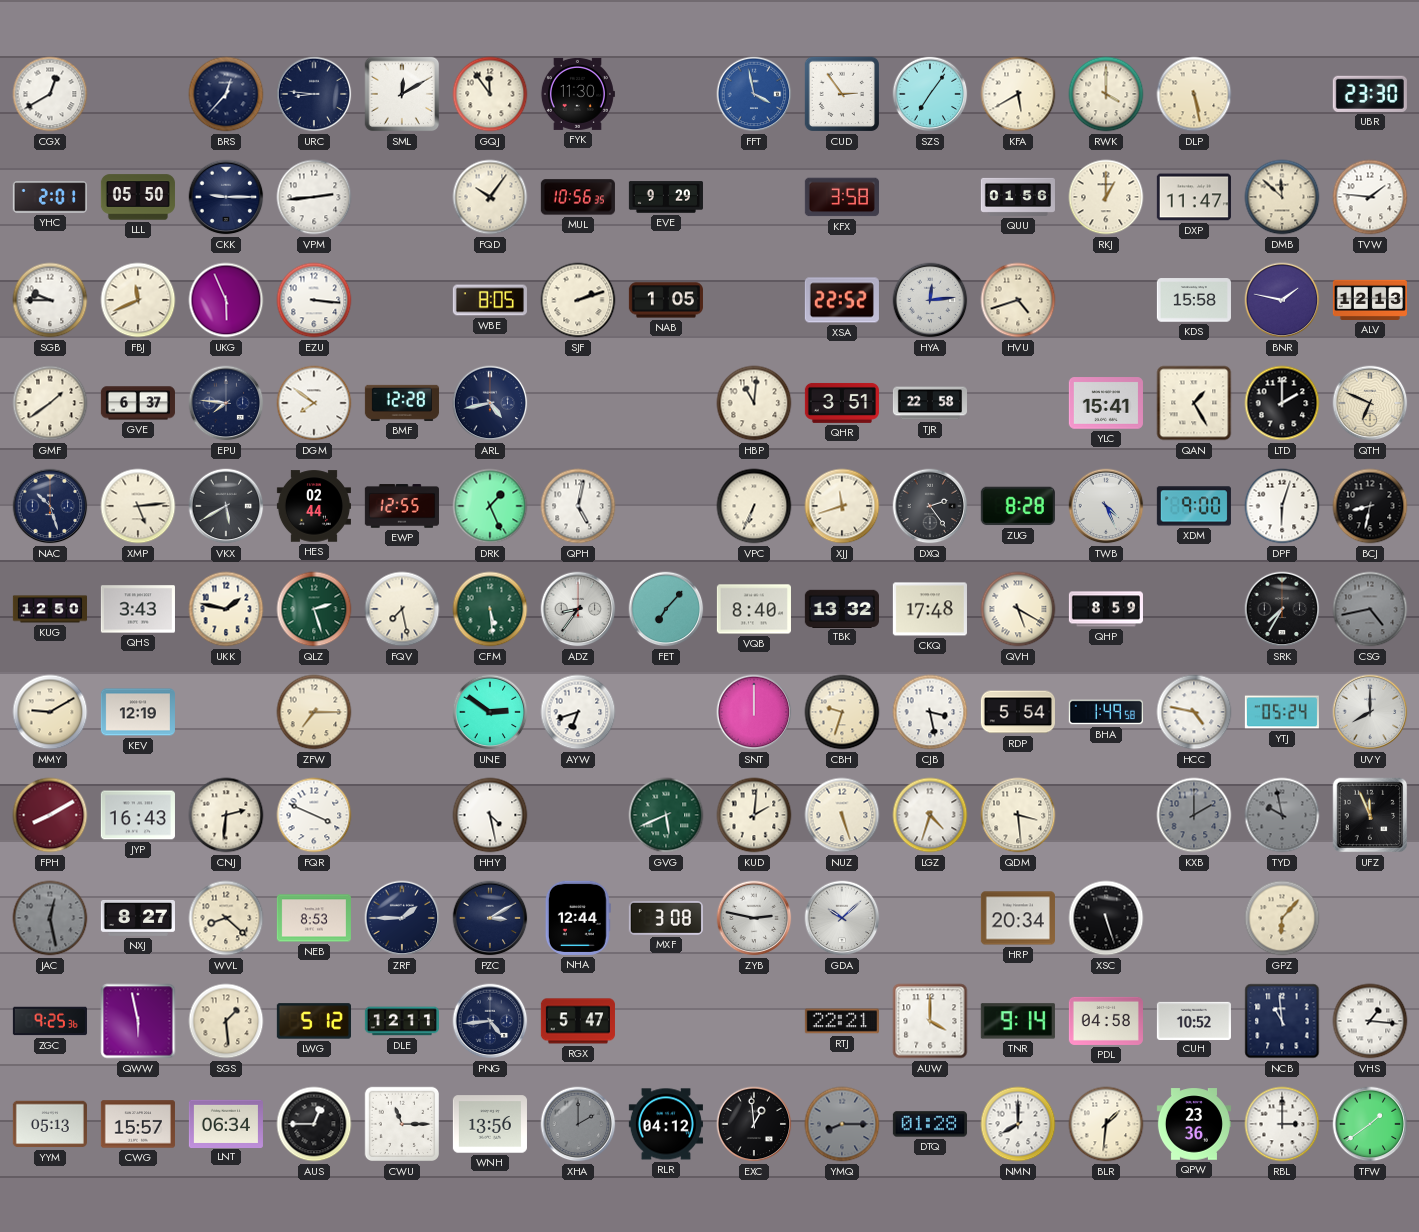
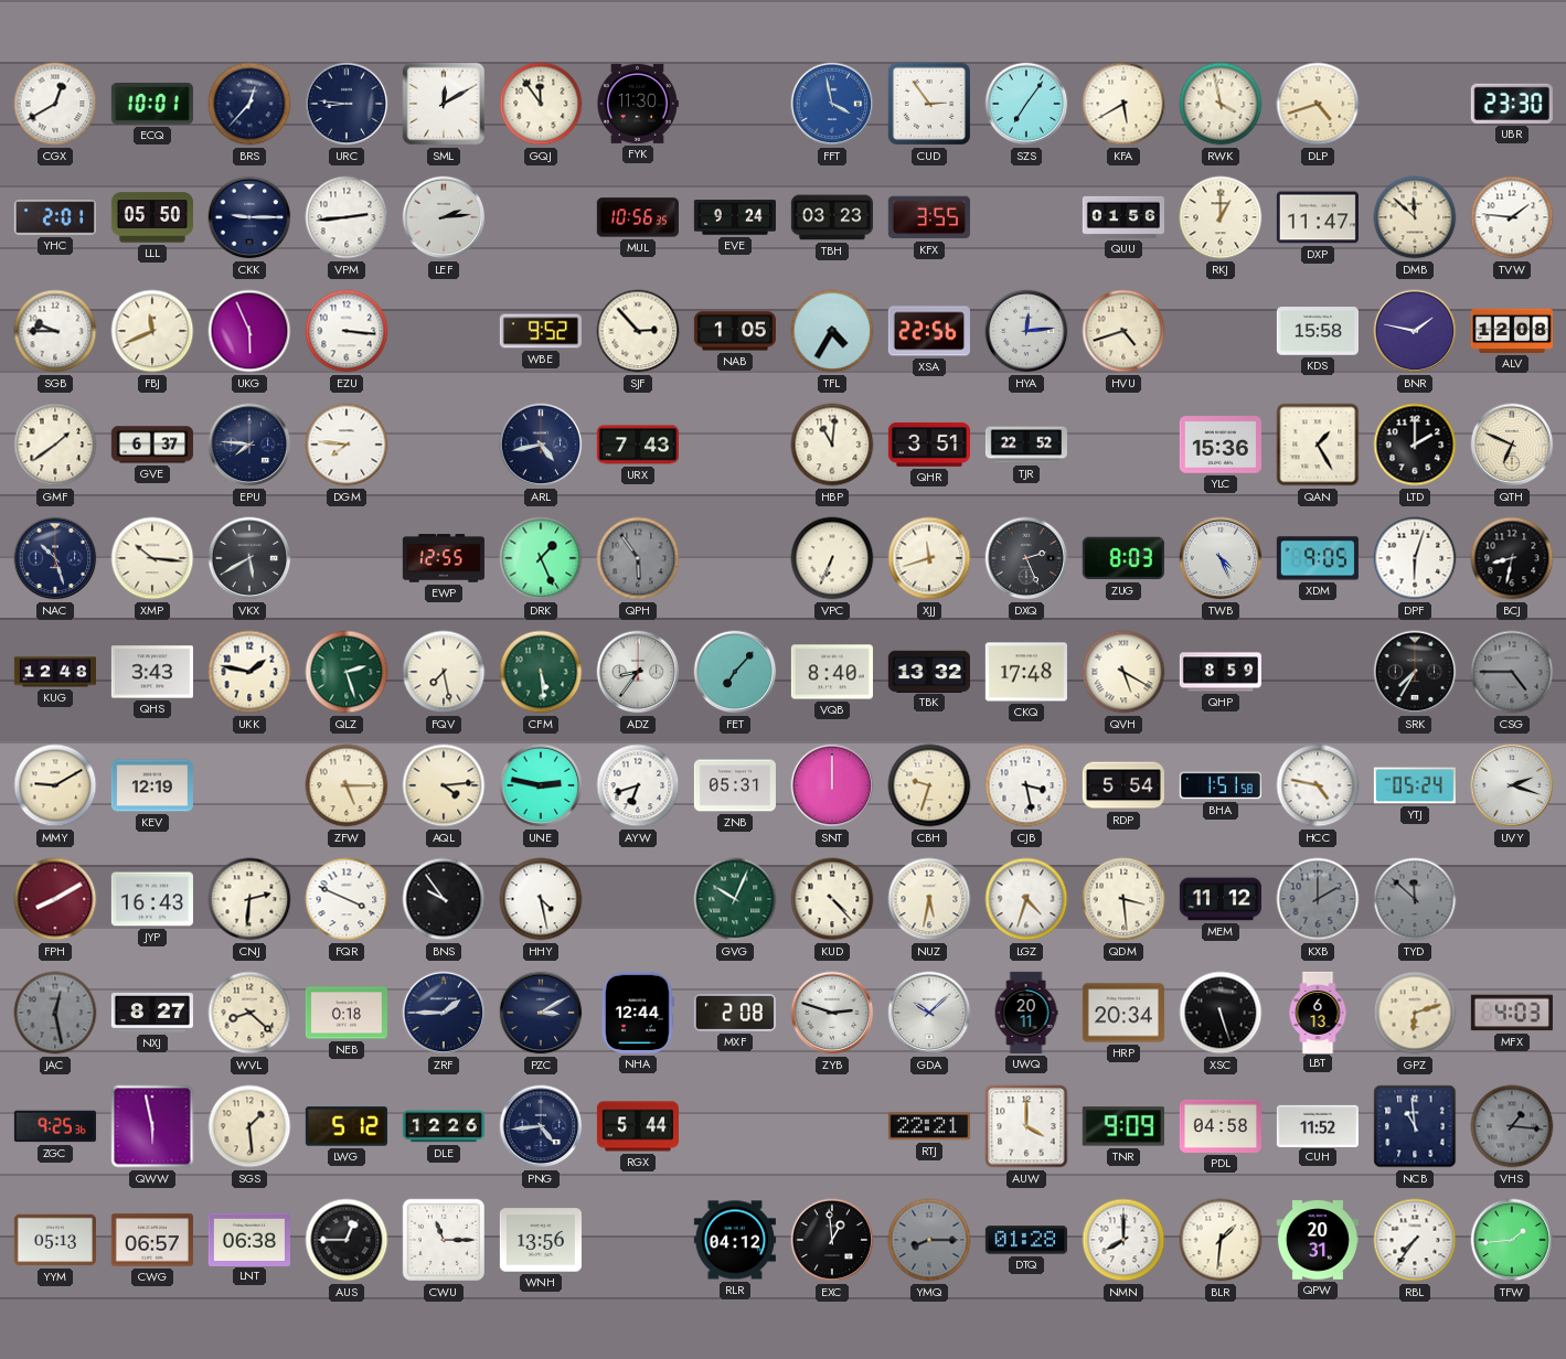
ECQ: none -> 10:01
RWK: 4:00 -> 3:58
DLP: 5:28 -> 4:42
LEF: none -> 2:14
FQD: 10:06 -> none
EVE: 9:29 -> 9:24
TBH: none -> 03:23
KFX: 3:58 -> 3:55
WBE: 8:05 -> 9:52
SJF: 2:12 -> 2:53
TFL: none -> 4:35
XSA: 22:52 -> 22:56
ALV: 12:13 -> 12:08
DGM: 7:51 -> 7:46
BMF: 12:28 -> none
URX: none -> 7:43
TJR: 22:58 -> 22:52
YLC: 15:41 -> 15:36
XMP: 5:14 -> 10:16
HES: 02:44 -> none
QPH: 5:02 -> 5:54
QPH dial: white -> grey
DXQ: 2:24 -> 2:26
ZUG: 8:28 -> 8:03
XDM: 9:00 -> 9:05
KUG: 12:50 -> 12:48
CSG: 4:43 -> 4:45
ZFW: 7:15 -> 5:15
AQL: none -> 4:14
UNE: 2:51 -> 2:47
ZNB: none -> 05:31
BHA: 1:49 -> 1:51
UVY: 8:00 -> 2:18
BNS: none -> 9:54
GVG: 5:41 -> 10:04
KUD: 2:01 -> 4:23
NUZ: 5:27 -> 5:32
MEM: none -> 11:12
TYD: 9:58 -> 11:52
UFZ: 11:56 -> none
NEB: 8:53 -> 0:18
MXF: 3:08 -> 2:08
ZYB: 2:47 -> 2:48
UWQ: none -> 20:11
LBT: none -> 6:13
GPZ: 6:07 -> 6:12
MFX: none -> 4:03
DLE: 12:11 -> 12:26
RGX: 5:47 -> 5:44
TNR: 9:14 -> 9:09
CUH: 10:52 -> 11:52
VHS dial: white -> grey
CWG: 15:57 -> 06:57
LNT: 06:34 -> 06:38
XHA: 2:00 -> none
QPW: 23:36 -> 20:31
RBL: 3:00 -> 7:36
TFW: 1:39 -> 1:44
